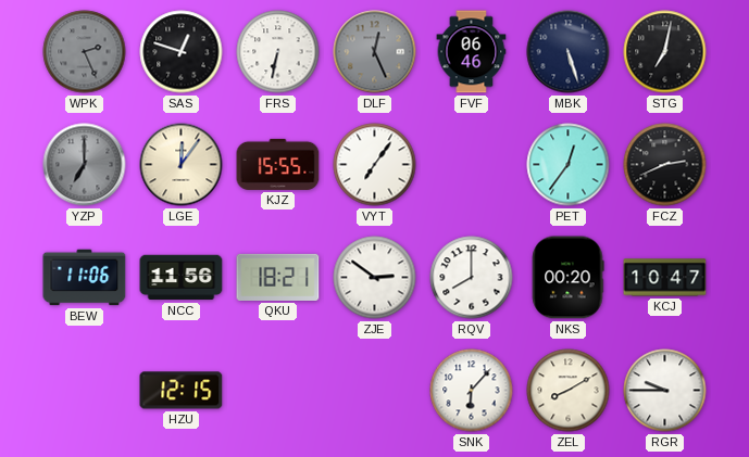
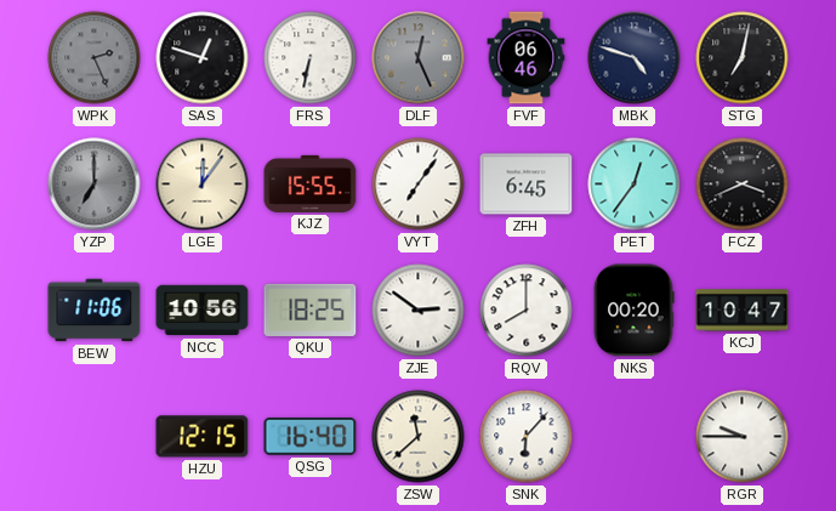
MBK: 5:27 -> 4:48
ZFH: none -> 6:45
FCZ: 2:41 -> 3:41
NCC: 11:56 -> 10:56
QKU: 18:21 -> 18:25
QSG: none -> 16:40
ZSW: none -> 11:38
ZEL: 8:10 -> none
